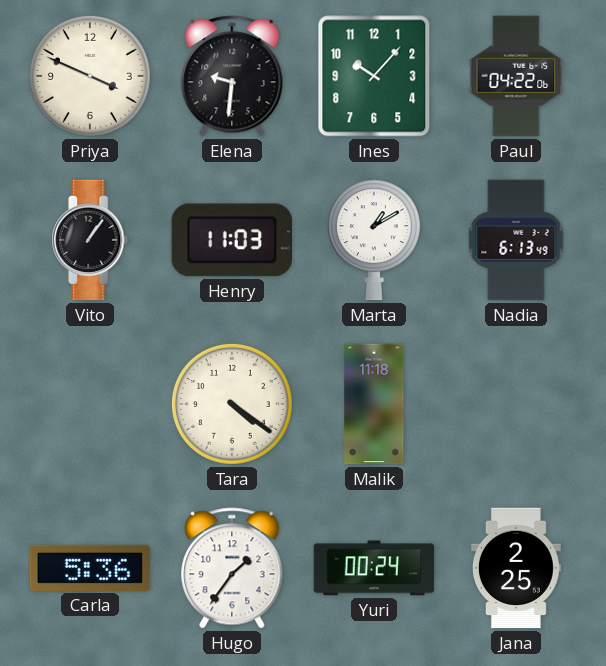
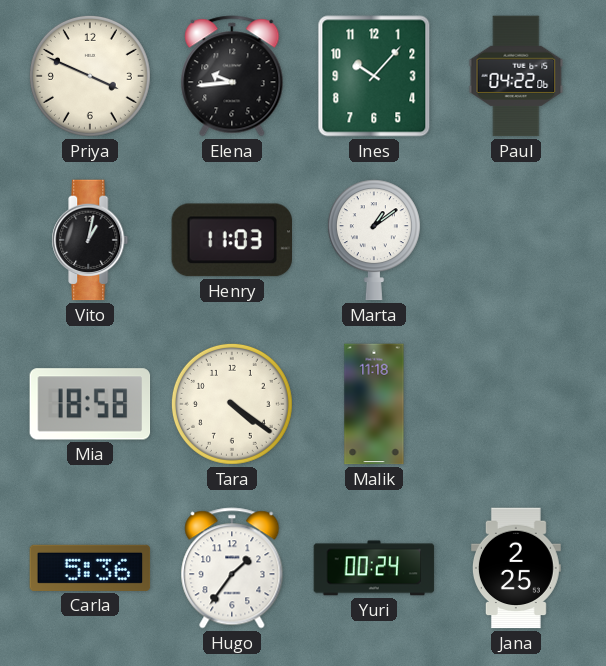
Elena: 9:31 -> 9:44
Vito: 1:06 -> 1:02
Marta: 1:10 -> 1:09
Nadia: 6:13 -> none
Mia: none -> 18:58
